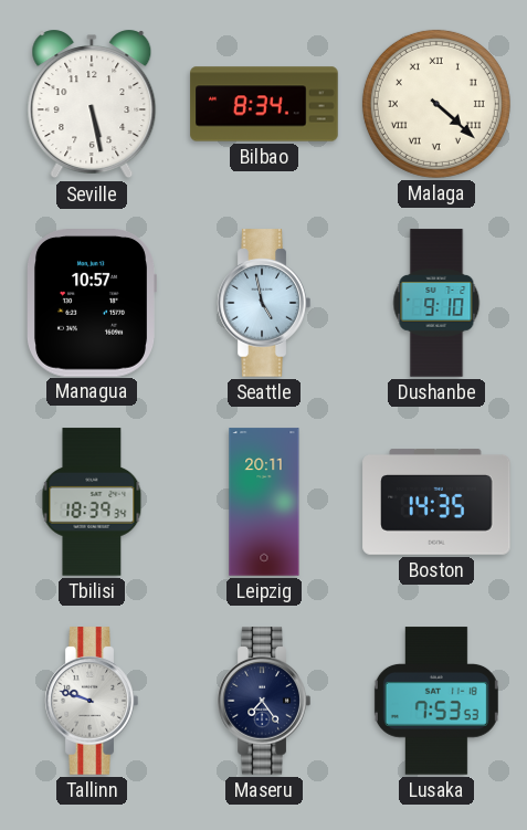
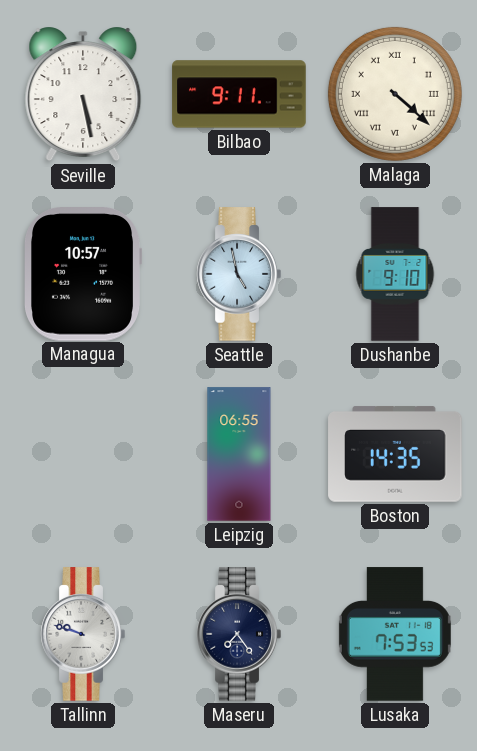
Bilbao: 8:34 -> 9:11
Tbilisi: 18:39 -> none
Leipzig: 20:11 -> 06:55
